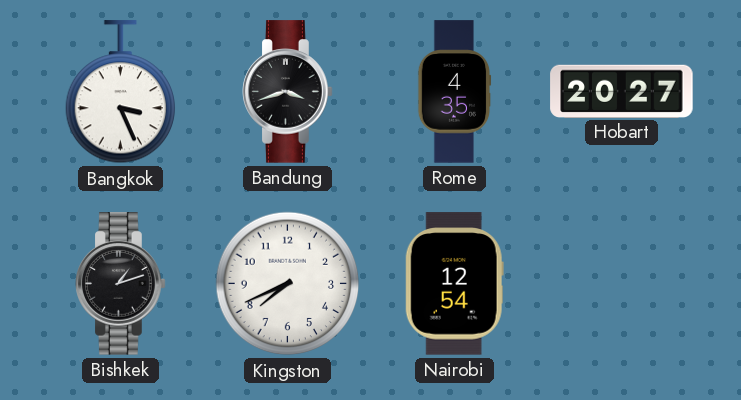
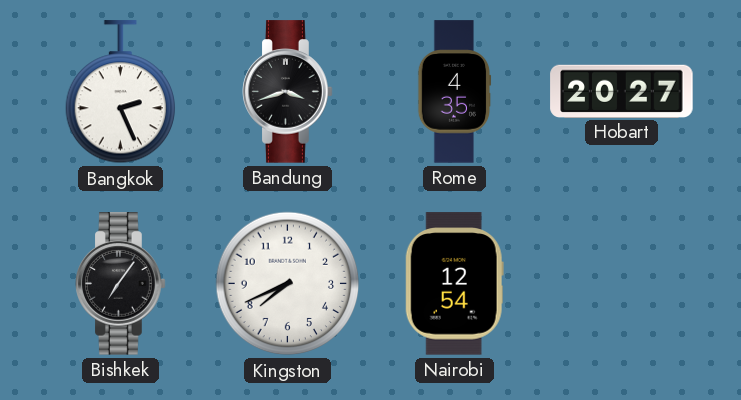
Bangkok: 3:26 -> 2:26
Bishkek: 1:12 -> 7:06
